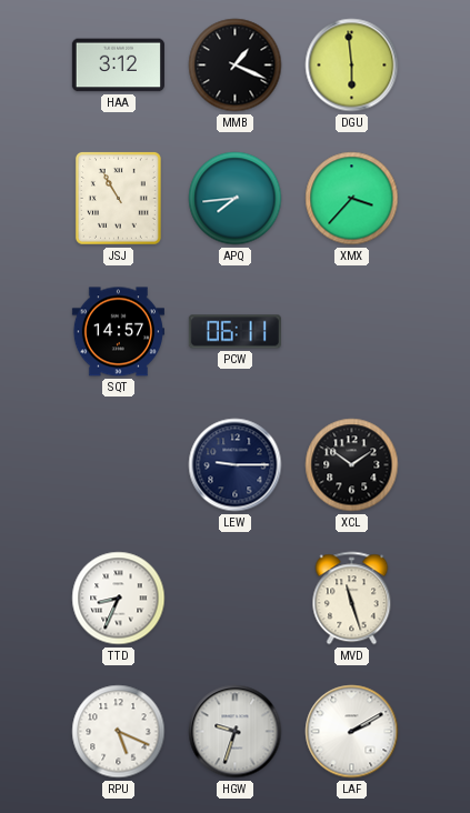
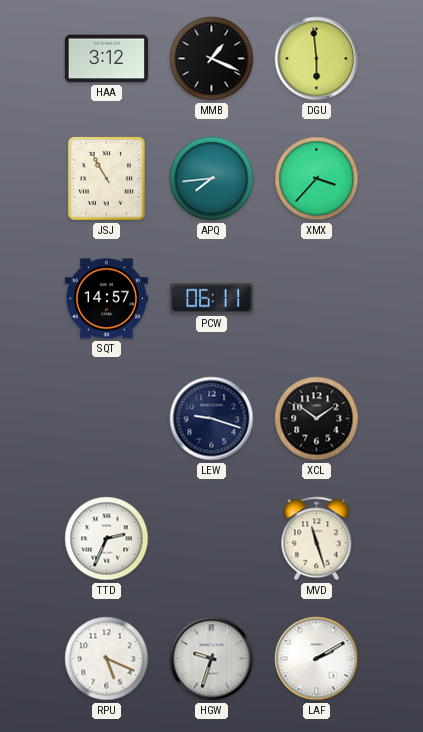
LEW: 9:15 -> 9:18
TTD: 8:34 -> 2:34
